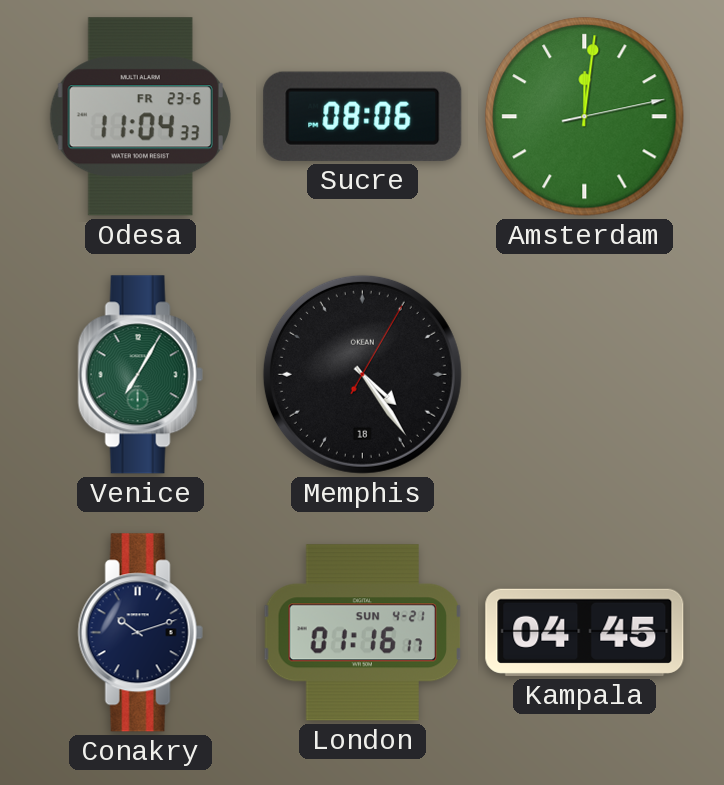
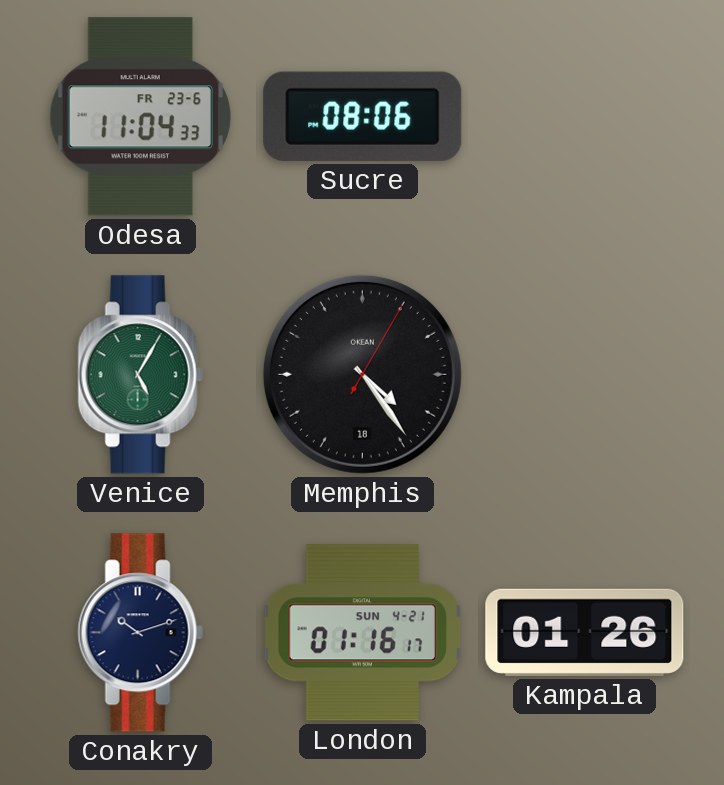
Amsterdam: 12:01 -> none
Venice: 7:05 -> 5:05
Kampala: 04:45 -> 01:26
